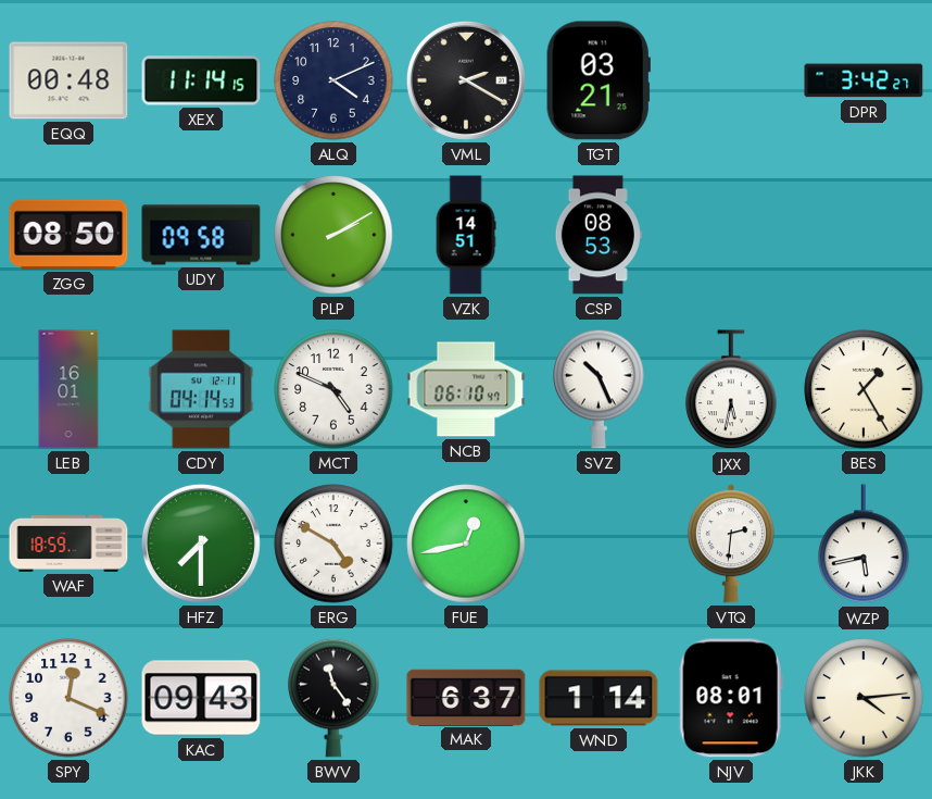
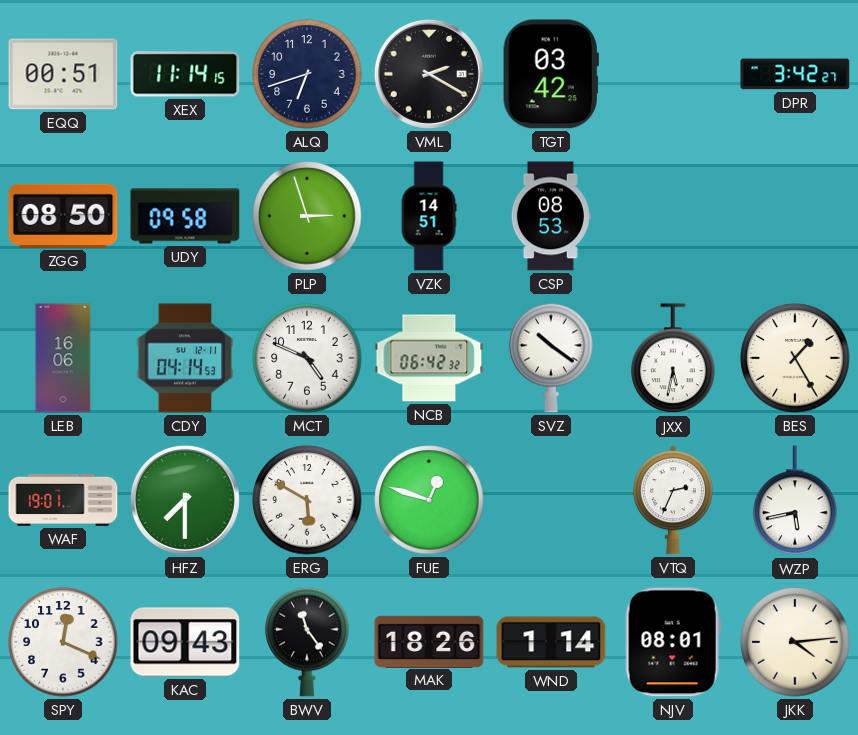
EQQ: 00:48 -> 00:51
ALQ: 4:11 -> 6:42
TGT: 03:21 -> 03:42
PLP: 2:10 -> 2:57
LEB: 16:01 -> 16:06
NCB: 06:10 -> 06:42
SVZ: 10:26 -> 10:21
WAF: 18:59 -> 19:01
ERG: 4:50 -> 5:50
FUE: 12:43 -> 12:48
VTQ: 2:31 -> 2:34
MAK: 6:37 -> 18:26
